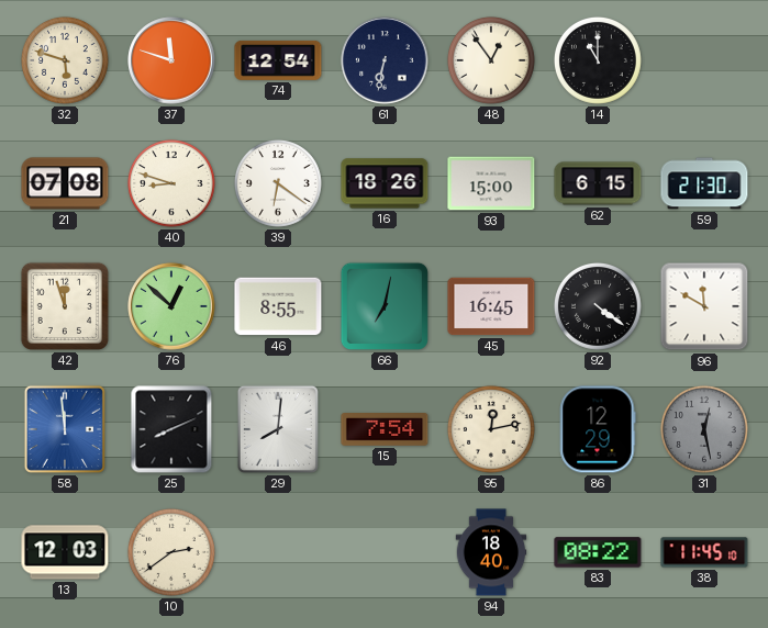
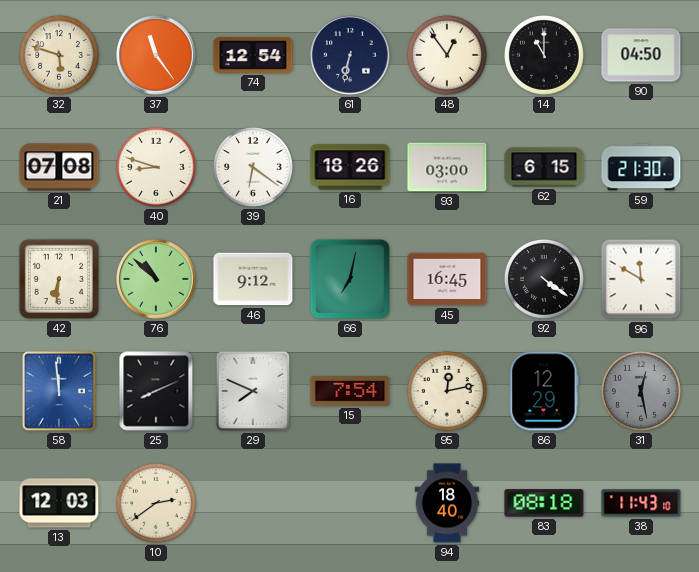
37: 11:48 -> 11:24
90: none -> 04:50
93: 15:00 -> 03:00
42: 11:57 -> 6:31
76: 12:52 -> 10:52
46: 8:55 -> 9:12
29: 8:01 -> 7:49
83: 08:22 -> 08:18
38: 11:45 -> 11:43
